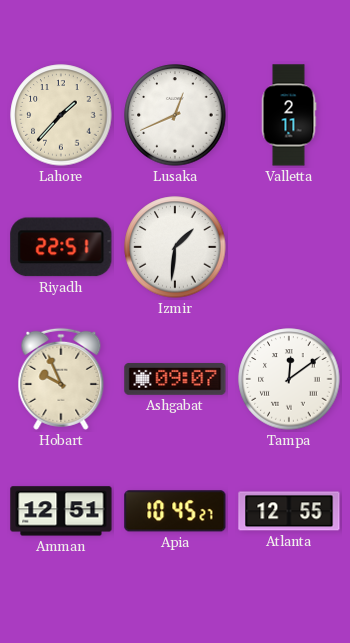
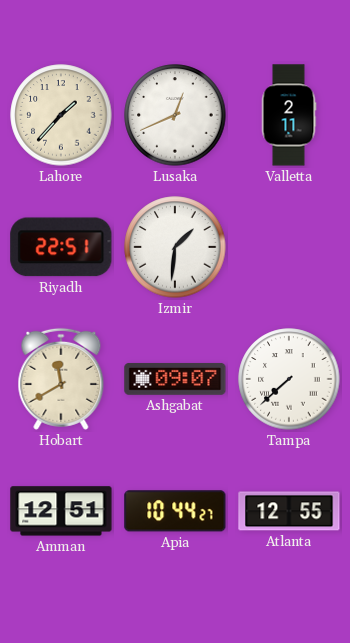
Hobart: 9:56 -> 11:40
Tampa: 12:09 -> 7:38
Apia: 10:45 -> 10:44
